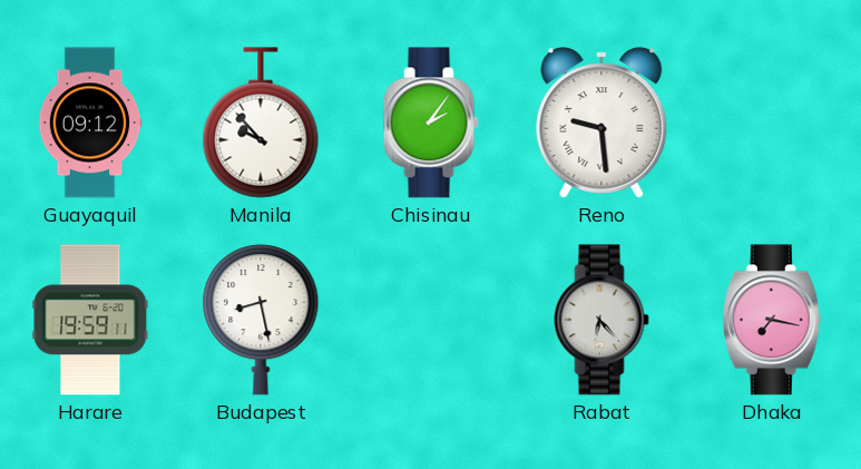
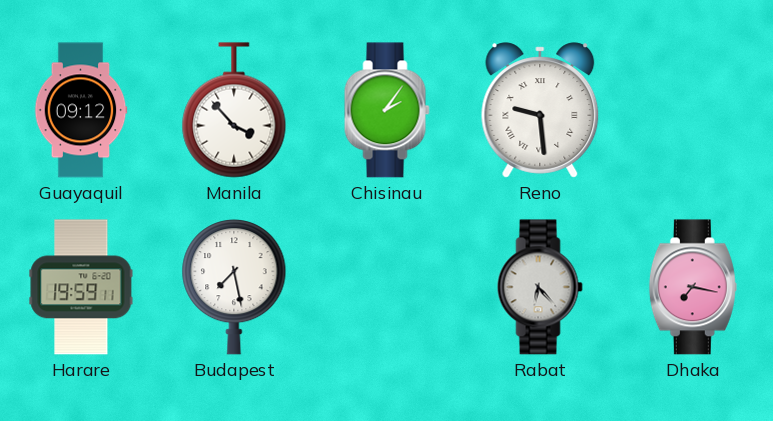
Manila: 9:53 -> 3:53
Budapest: 8:28 -> 7:28
